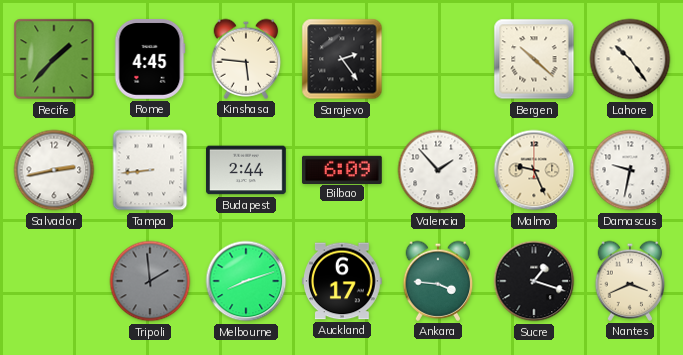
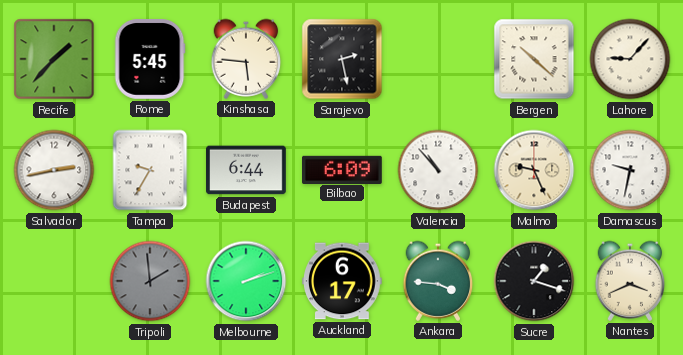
Rome: 4:45 -> 5:45
Sarajevo: 2:24 -> 2:28
Lahore: 10:24 -> 9:07
Tampa: 8:44 -> 9:35
Budapest: 2:44 -> 6:44
Valencia: 1:53 -> 10:53
Melbourne: 8:12 -> 2:12
